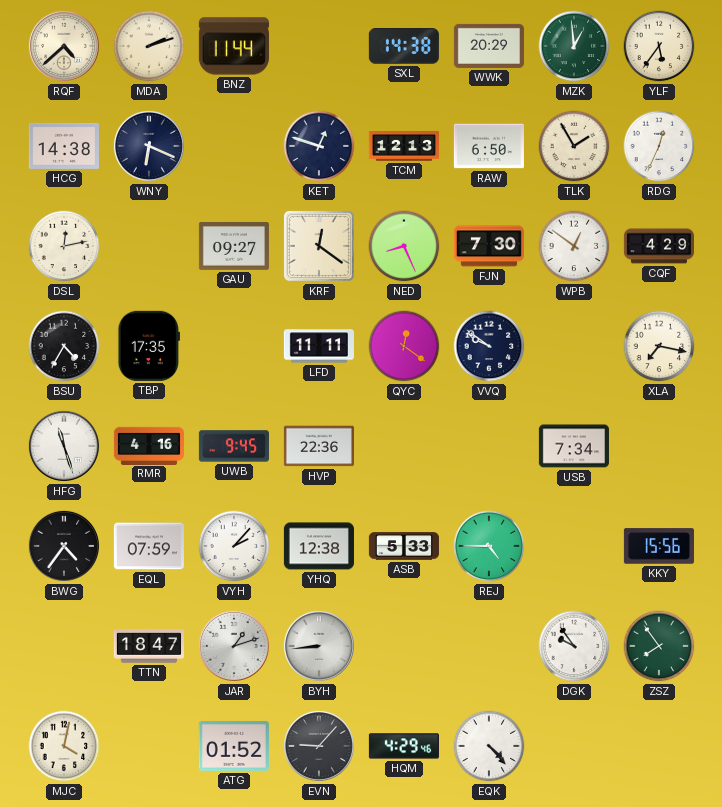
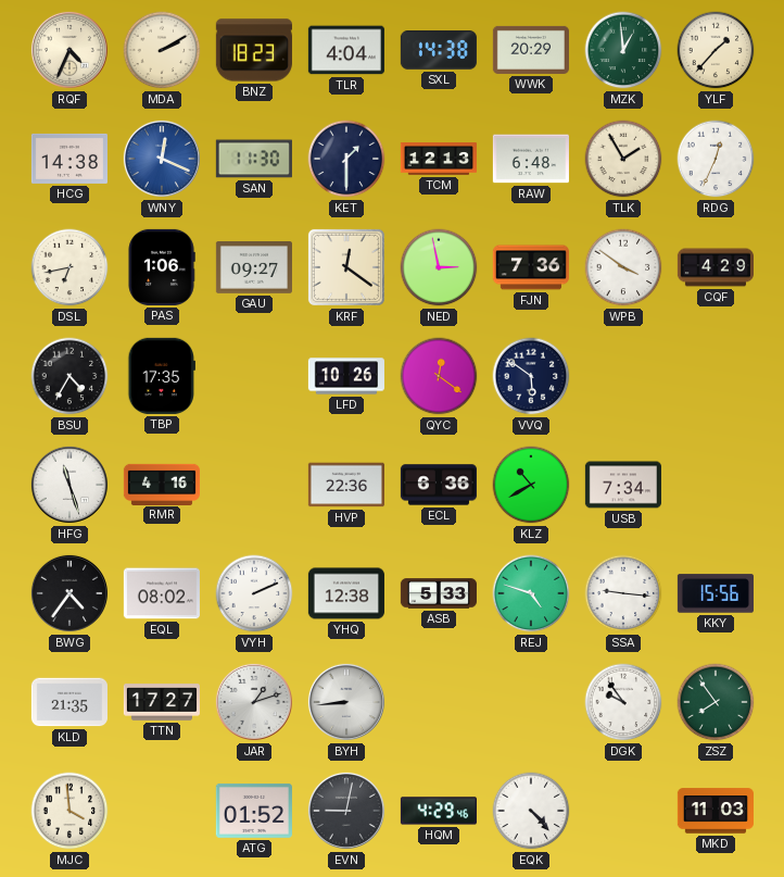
RQF: 4:38 -> 4:34
MDA: 2:12 -> 2:10
BNZ: 11:44 -> 18:23
TLR: none -> 4:04
YLF: 5:36 -> 1:37
WNY: 6:19 -> 12:19
WNY dial: navy -> blue
SAN: none -> 11:30
KET: 12:48 -> 1:30
RAW: 6:50 -> 6:48
DSL: 12:13 -> 6:43
PAS: none -> 1:06
NED: 8:26 -> 2:58
FJN: 7:30 -> 7:36
WPB: 12:51 -> 3:51
LFD: 11:11 -> 10:26
VVQ: 9:51 -> 5:51
XLA: 7:17 -> none
UWB: 9:45 -> none
ECL: none -> 6:36
KLZ: none -> 10:40
EQL: 07:59 -> 08:02
VYH: 2:07 -> 2:11
REJ: 4:45 -> 4:48
SSA: none -> 9:16
KLD: none -> 21:35
TTN: 18:47 -> 17:27
MJC: 4:02 -> 3:59
EVN: 9:07 -> 9:02
MKD: none -> 11:03
